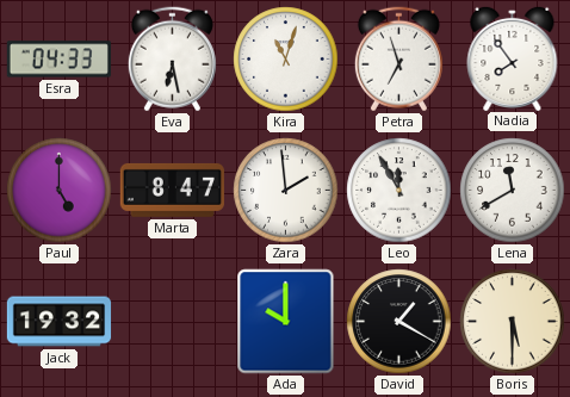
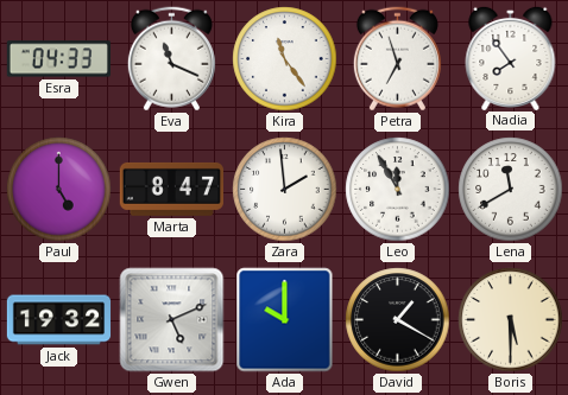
Eva: 6:28 -> 11:19
Kira: 11:03 -> 11:24
Gwen: none -> 5:11
